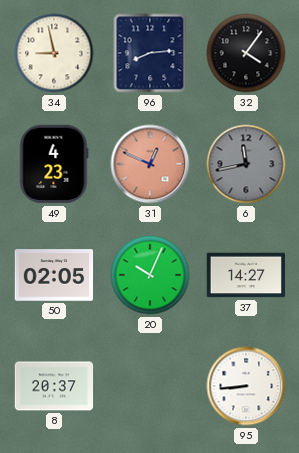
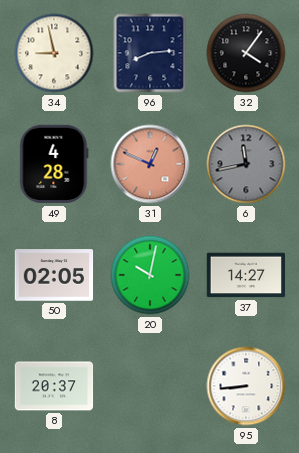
49: 4:23 -> 4:28
20: 10:04 -> 10:02
